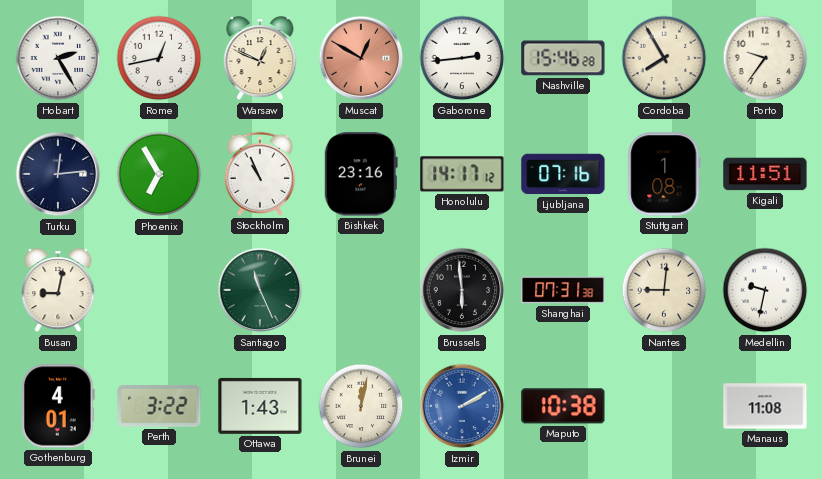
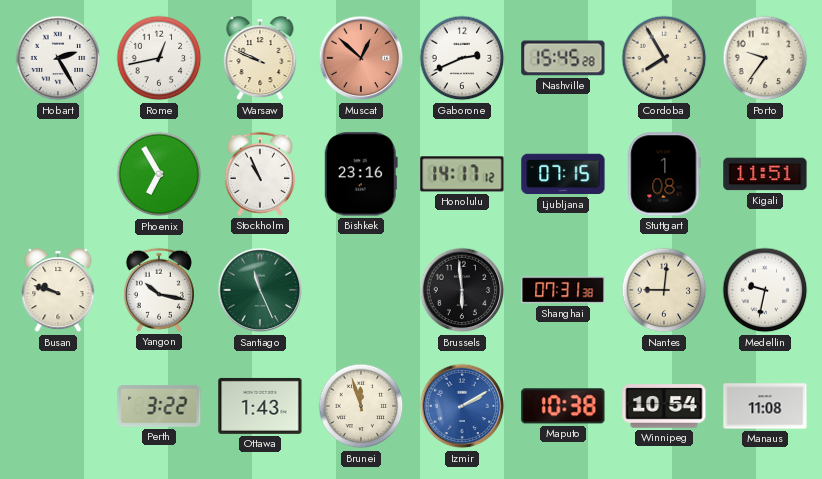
Warsaw: 12:49 -> 9:49
Muscat: 12:50 -> 12:52
Gaborone: 2:44 -> 2:41
Nashville: 15:46 -> 15:45
Turku: 12:14 -> none
Ljubljana: 07:16 -> 07:15
Busan: 9:02 -> 9:48
Yangon: none -> 10:17
Gothenburg: 4:01 -> none
Brunei: 12:02 -> 11:57
Winnipeg: none -> 10:54
